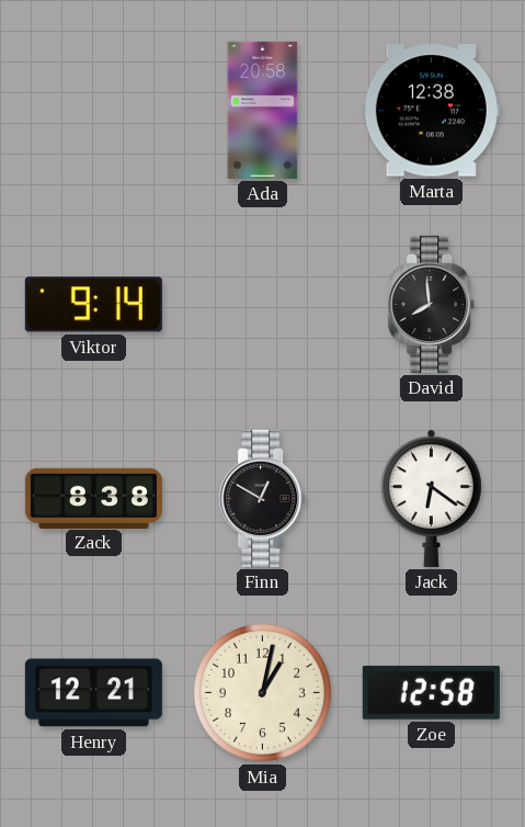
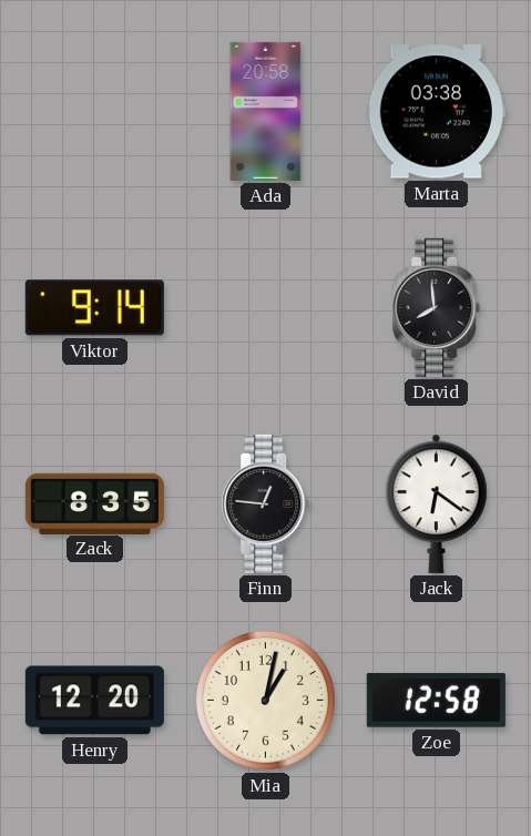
Marta: 12:38 -> 03:38
Zack: 8:38 -> 8:35
Finn: 12:50 -> 12:46
Henry: 12:21 -> 12:20
